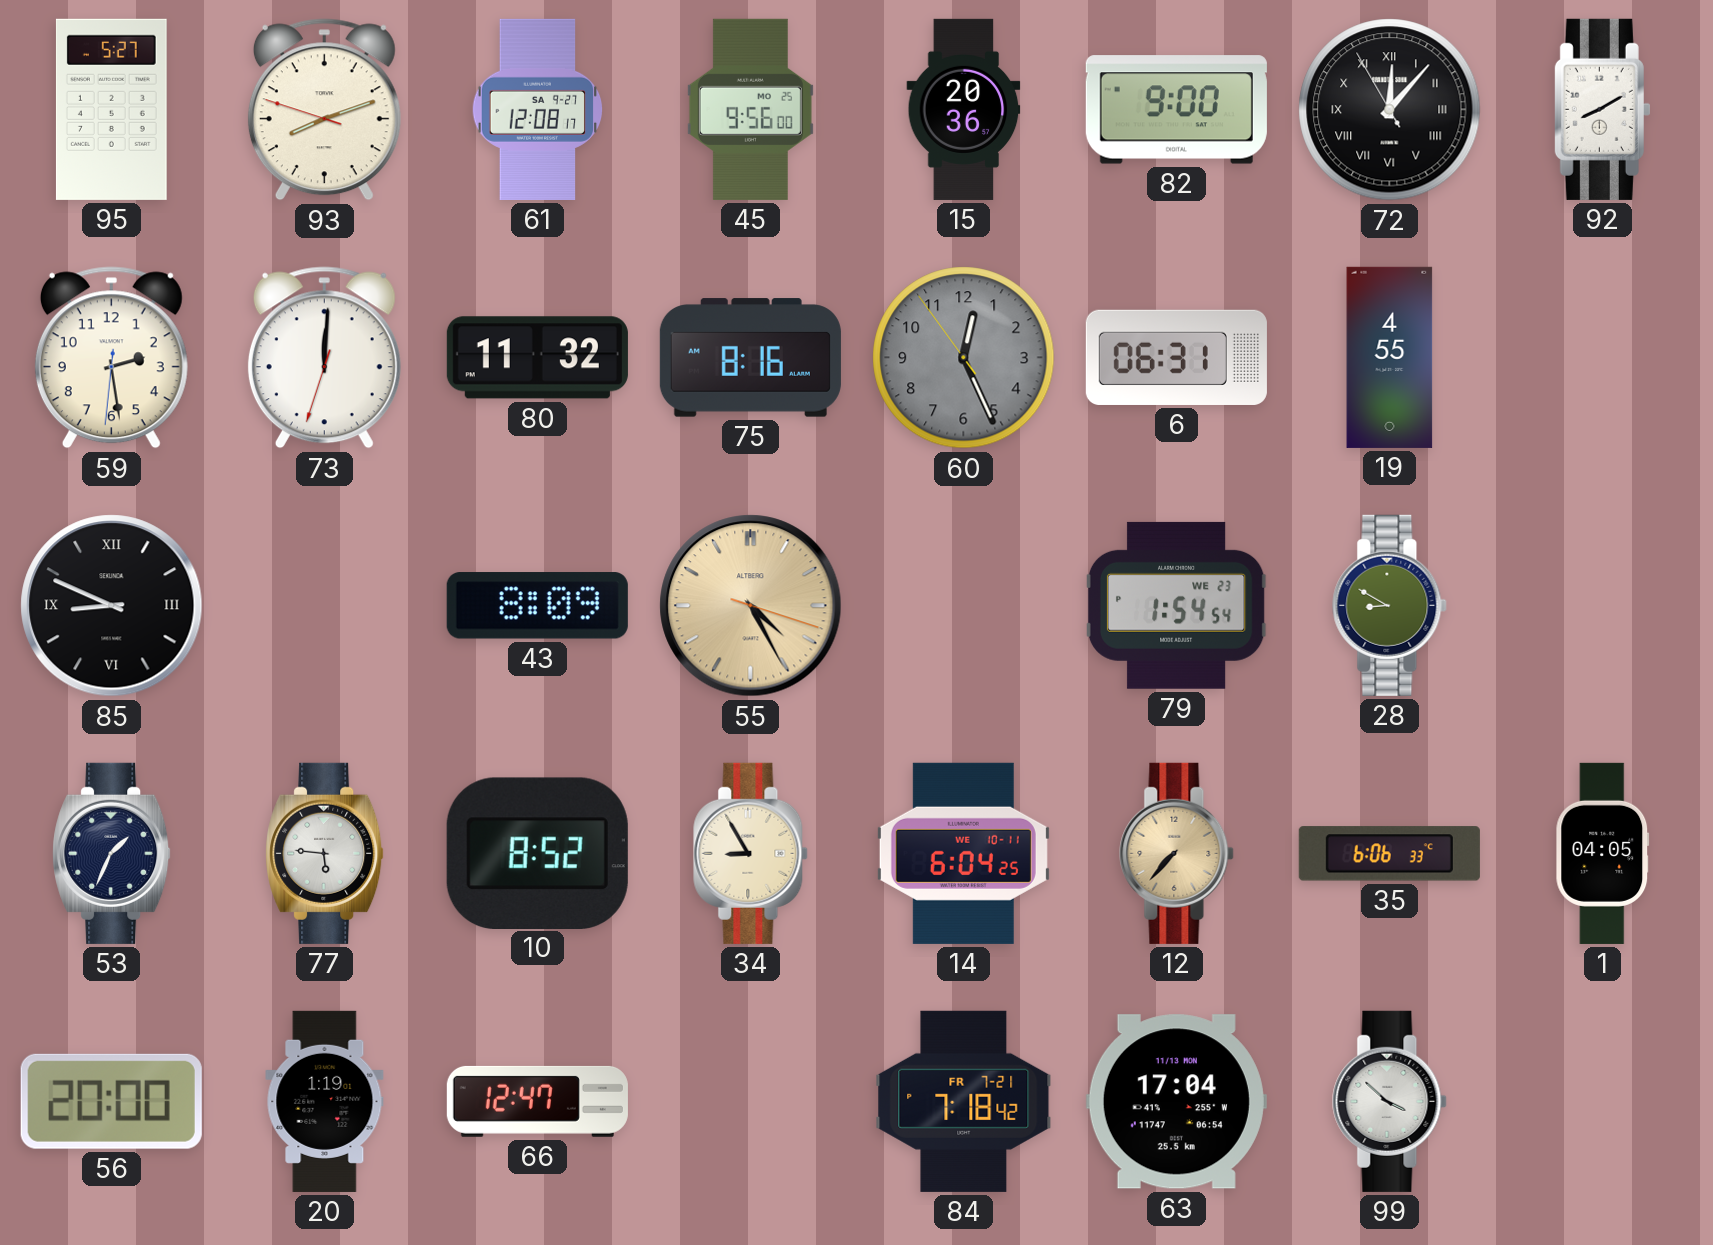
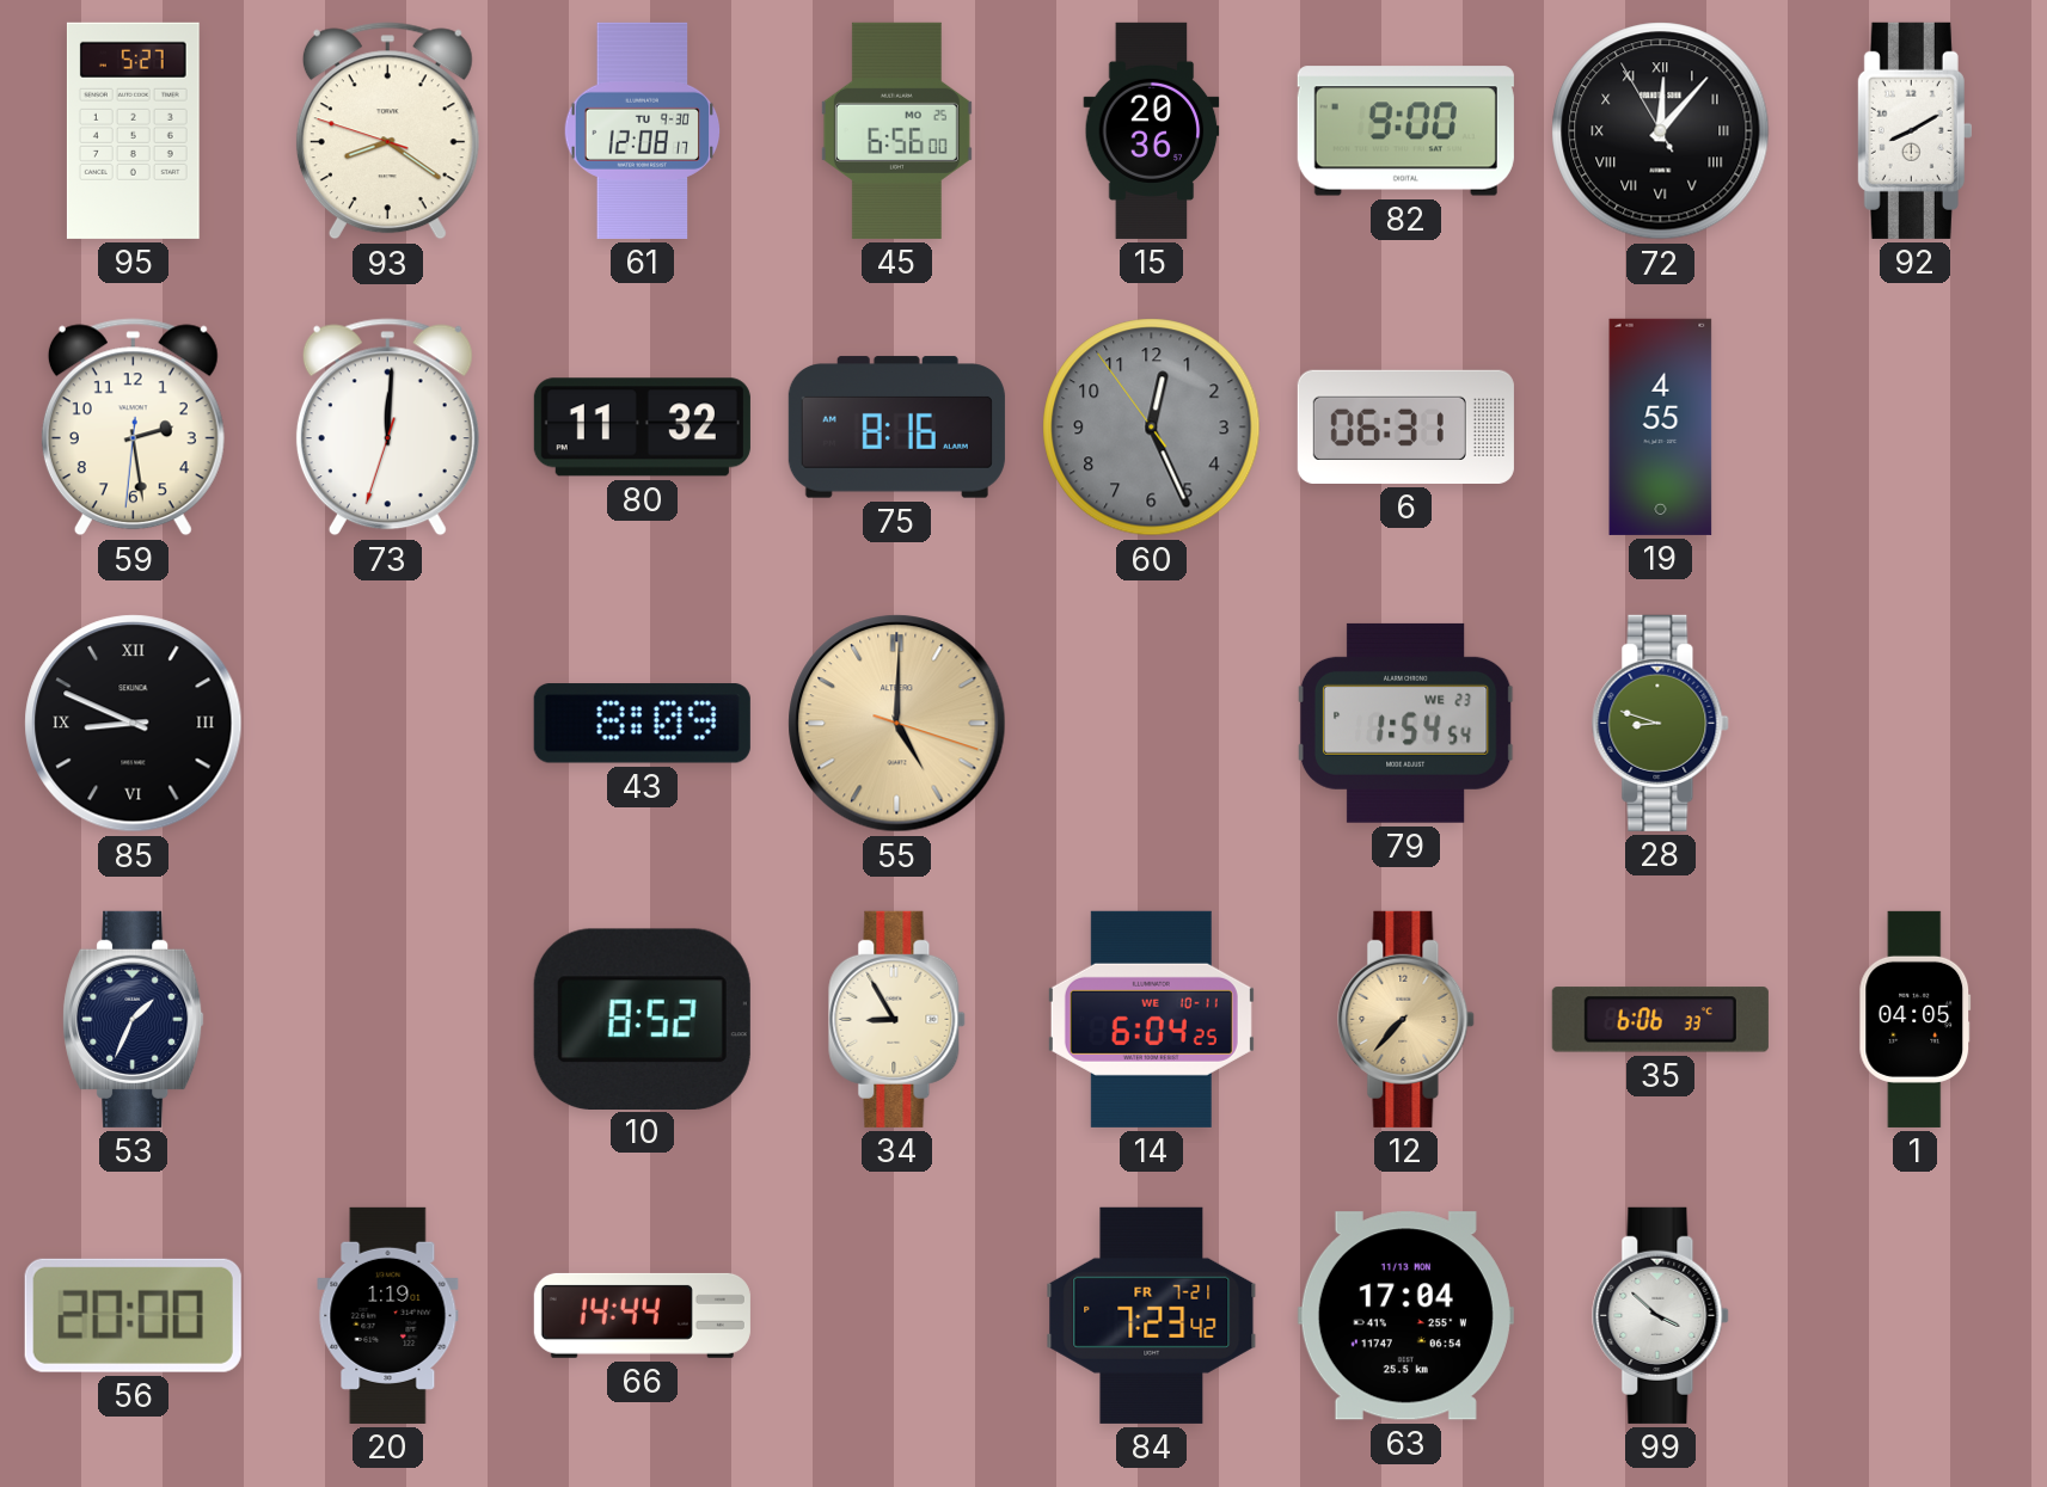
93: 8:11 -> 8:20
61 date: SA 9-27 -> TU 9-30
45: 9:56 -> 6:56
55: 4:25 -> 5:00
28: 8:50 -> 8:48
77: 5:46 -> none
66: 12:47 -> 14:44
84: 7:18 -> 7:23
